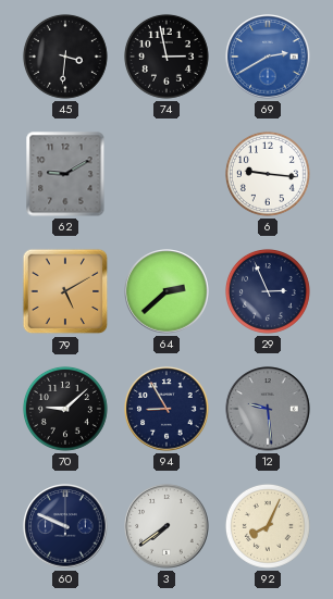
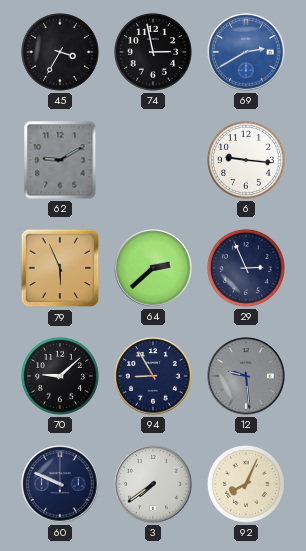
45: 3:31 -> 3:35
79: 5:10 -> 5:56
